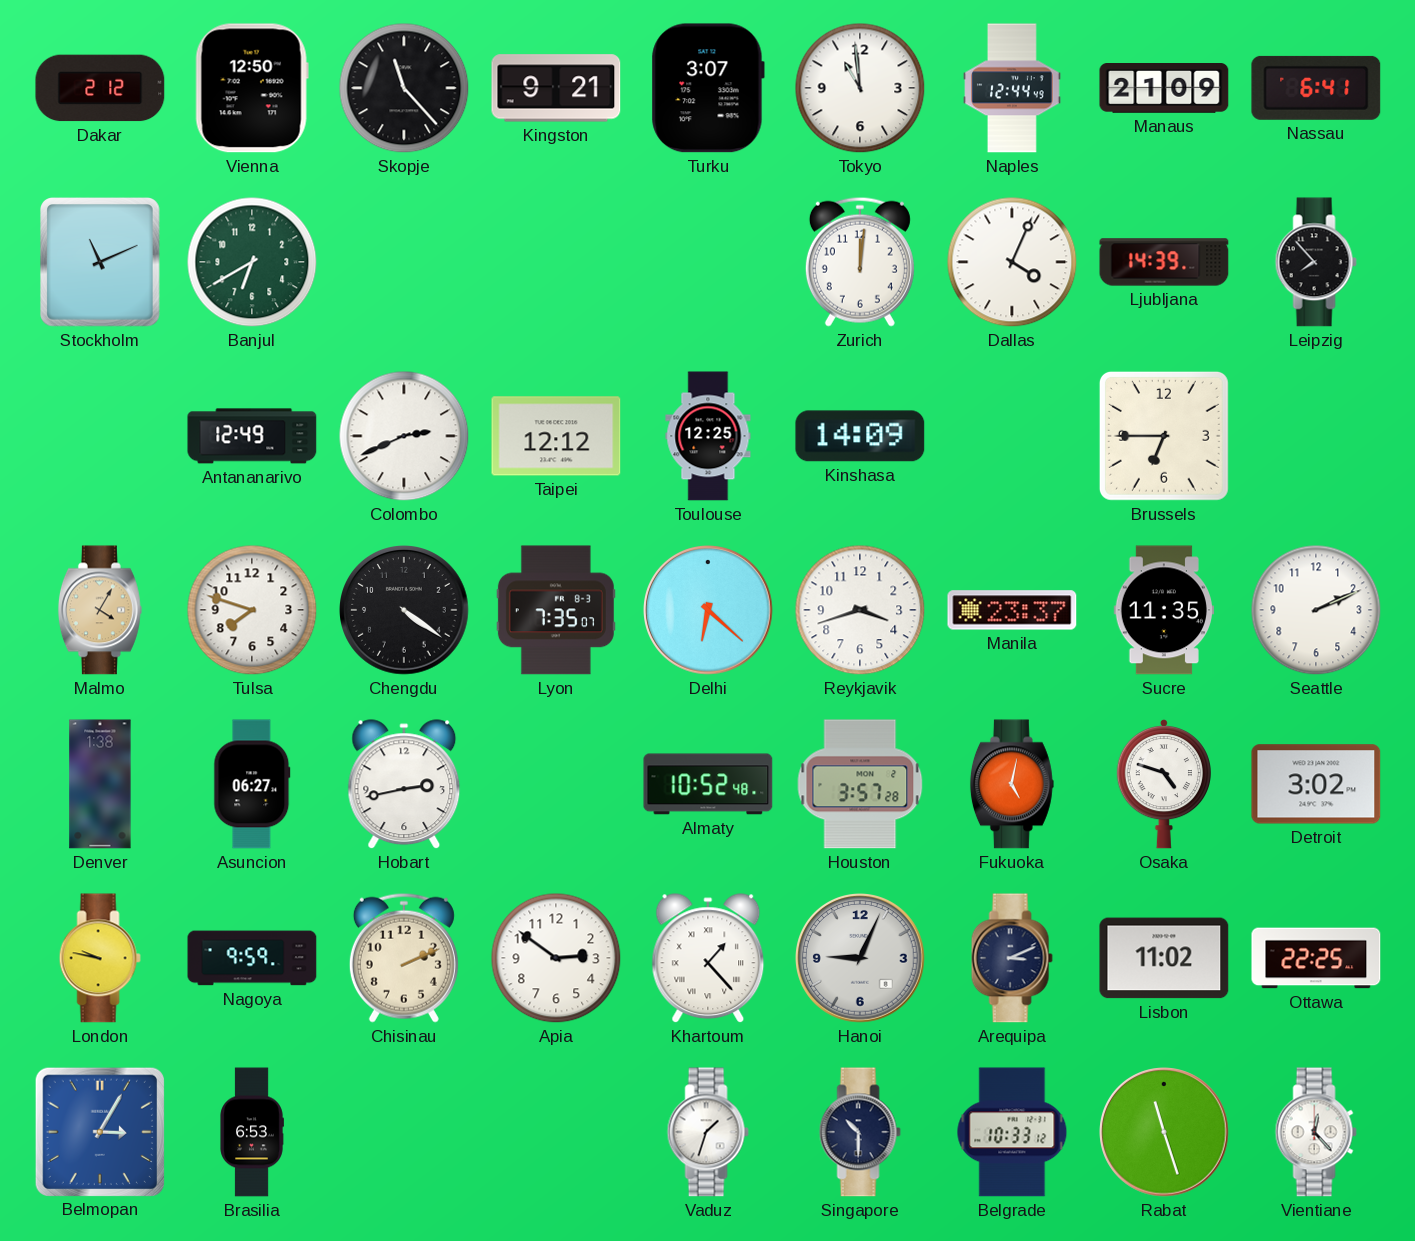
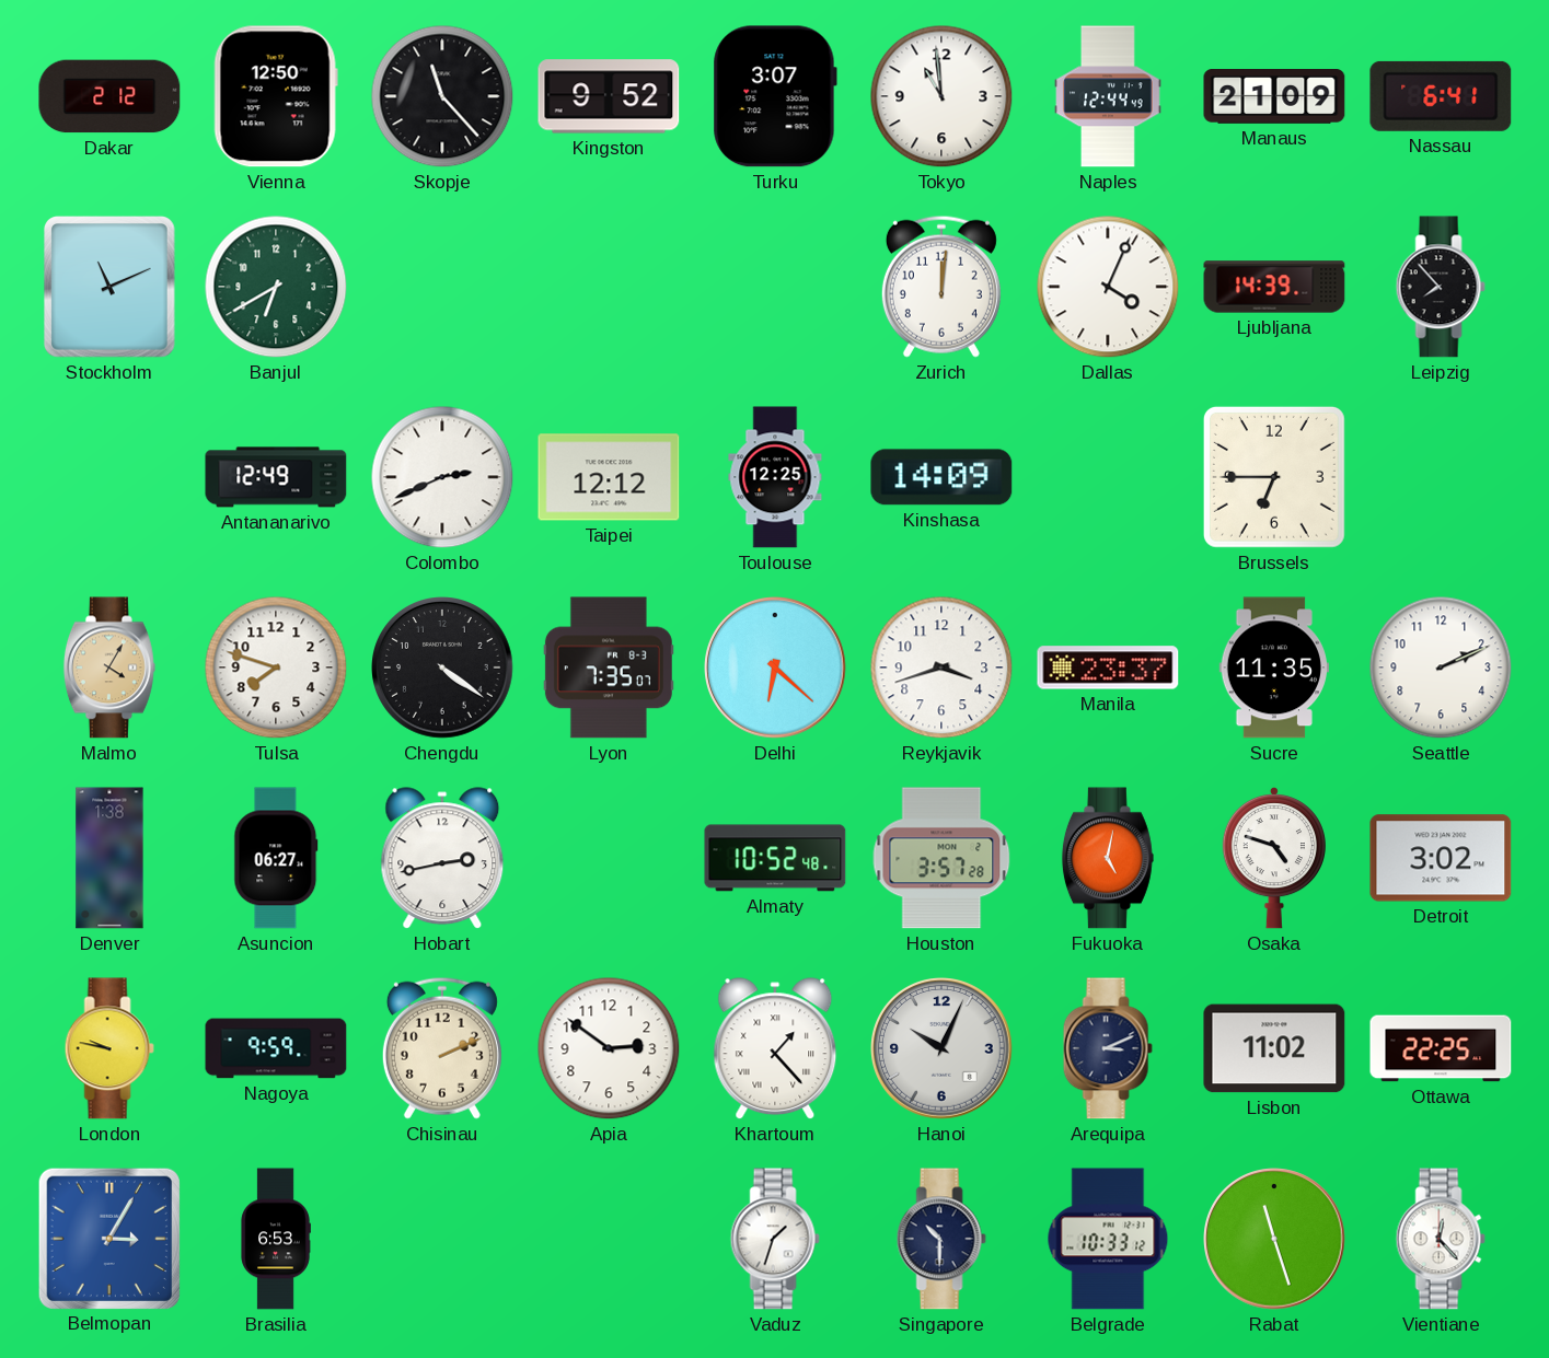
Kingston: 9:21 -> 9:52
Hanoi: 9:04 -> 10:04
